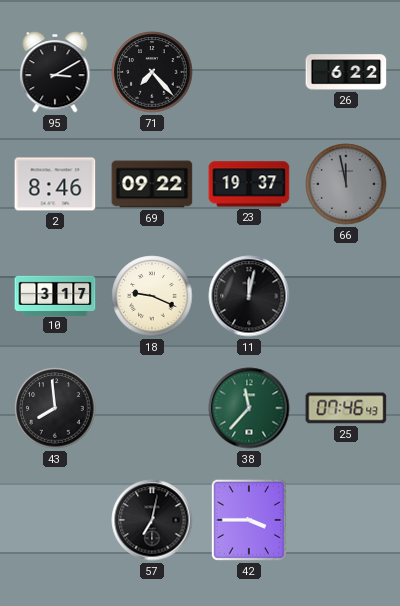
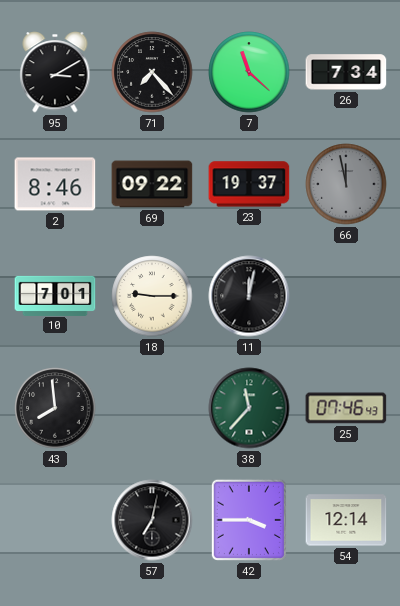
7: none -> 11:22
26: 6:22 -> 7:34
10: 3:17 -> 7:01
18: 9:19 -> 9:15
54: none -> 12:14
